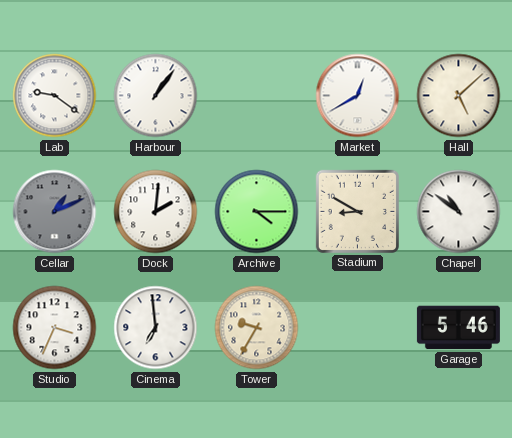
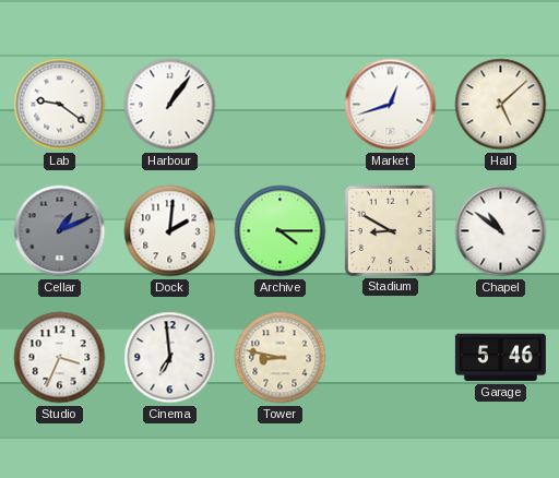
Market: 12:40 -> 12:42
Tower: 9:35 -> 8:47
